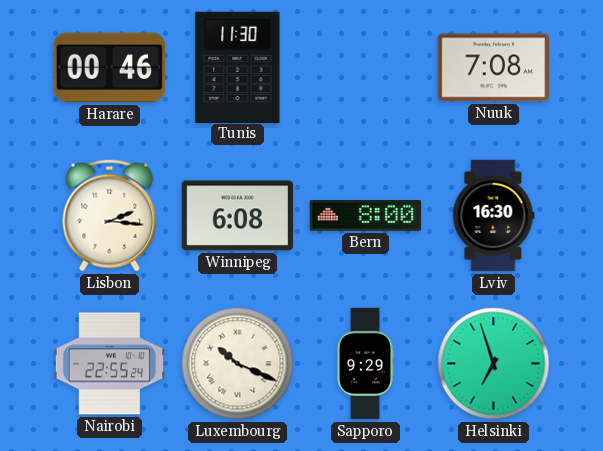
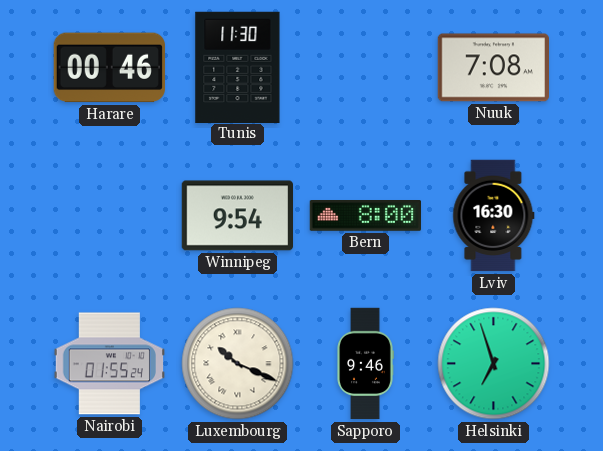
Lisbon: 2:16 -> none
Winnipeg: 6:08 -> 9:54
Nairobi: 22:55 -> 01:55
Sapporo: 9:29 -> 9:46
